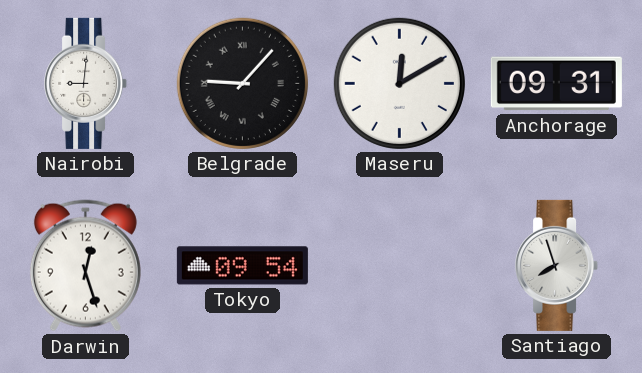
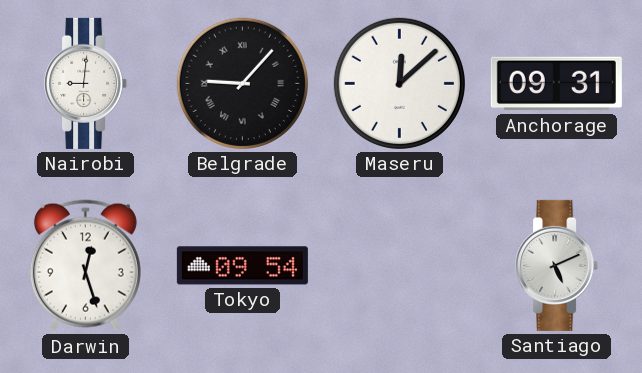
Maseru: 12:10 -> 12:08
Santiago: 7:57 -> 5:11
